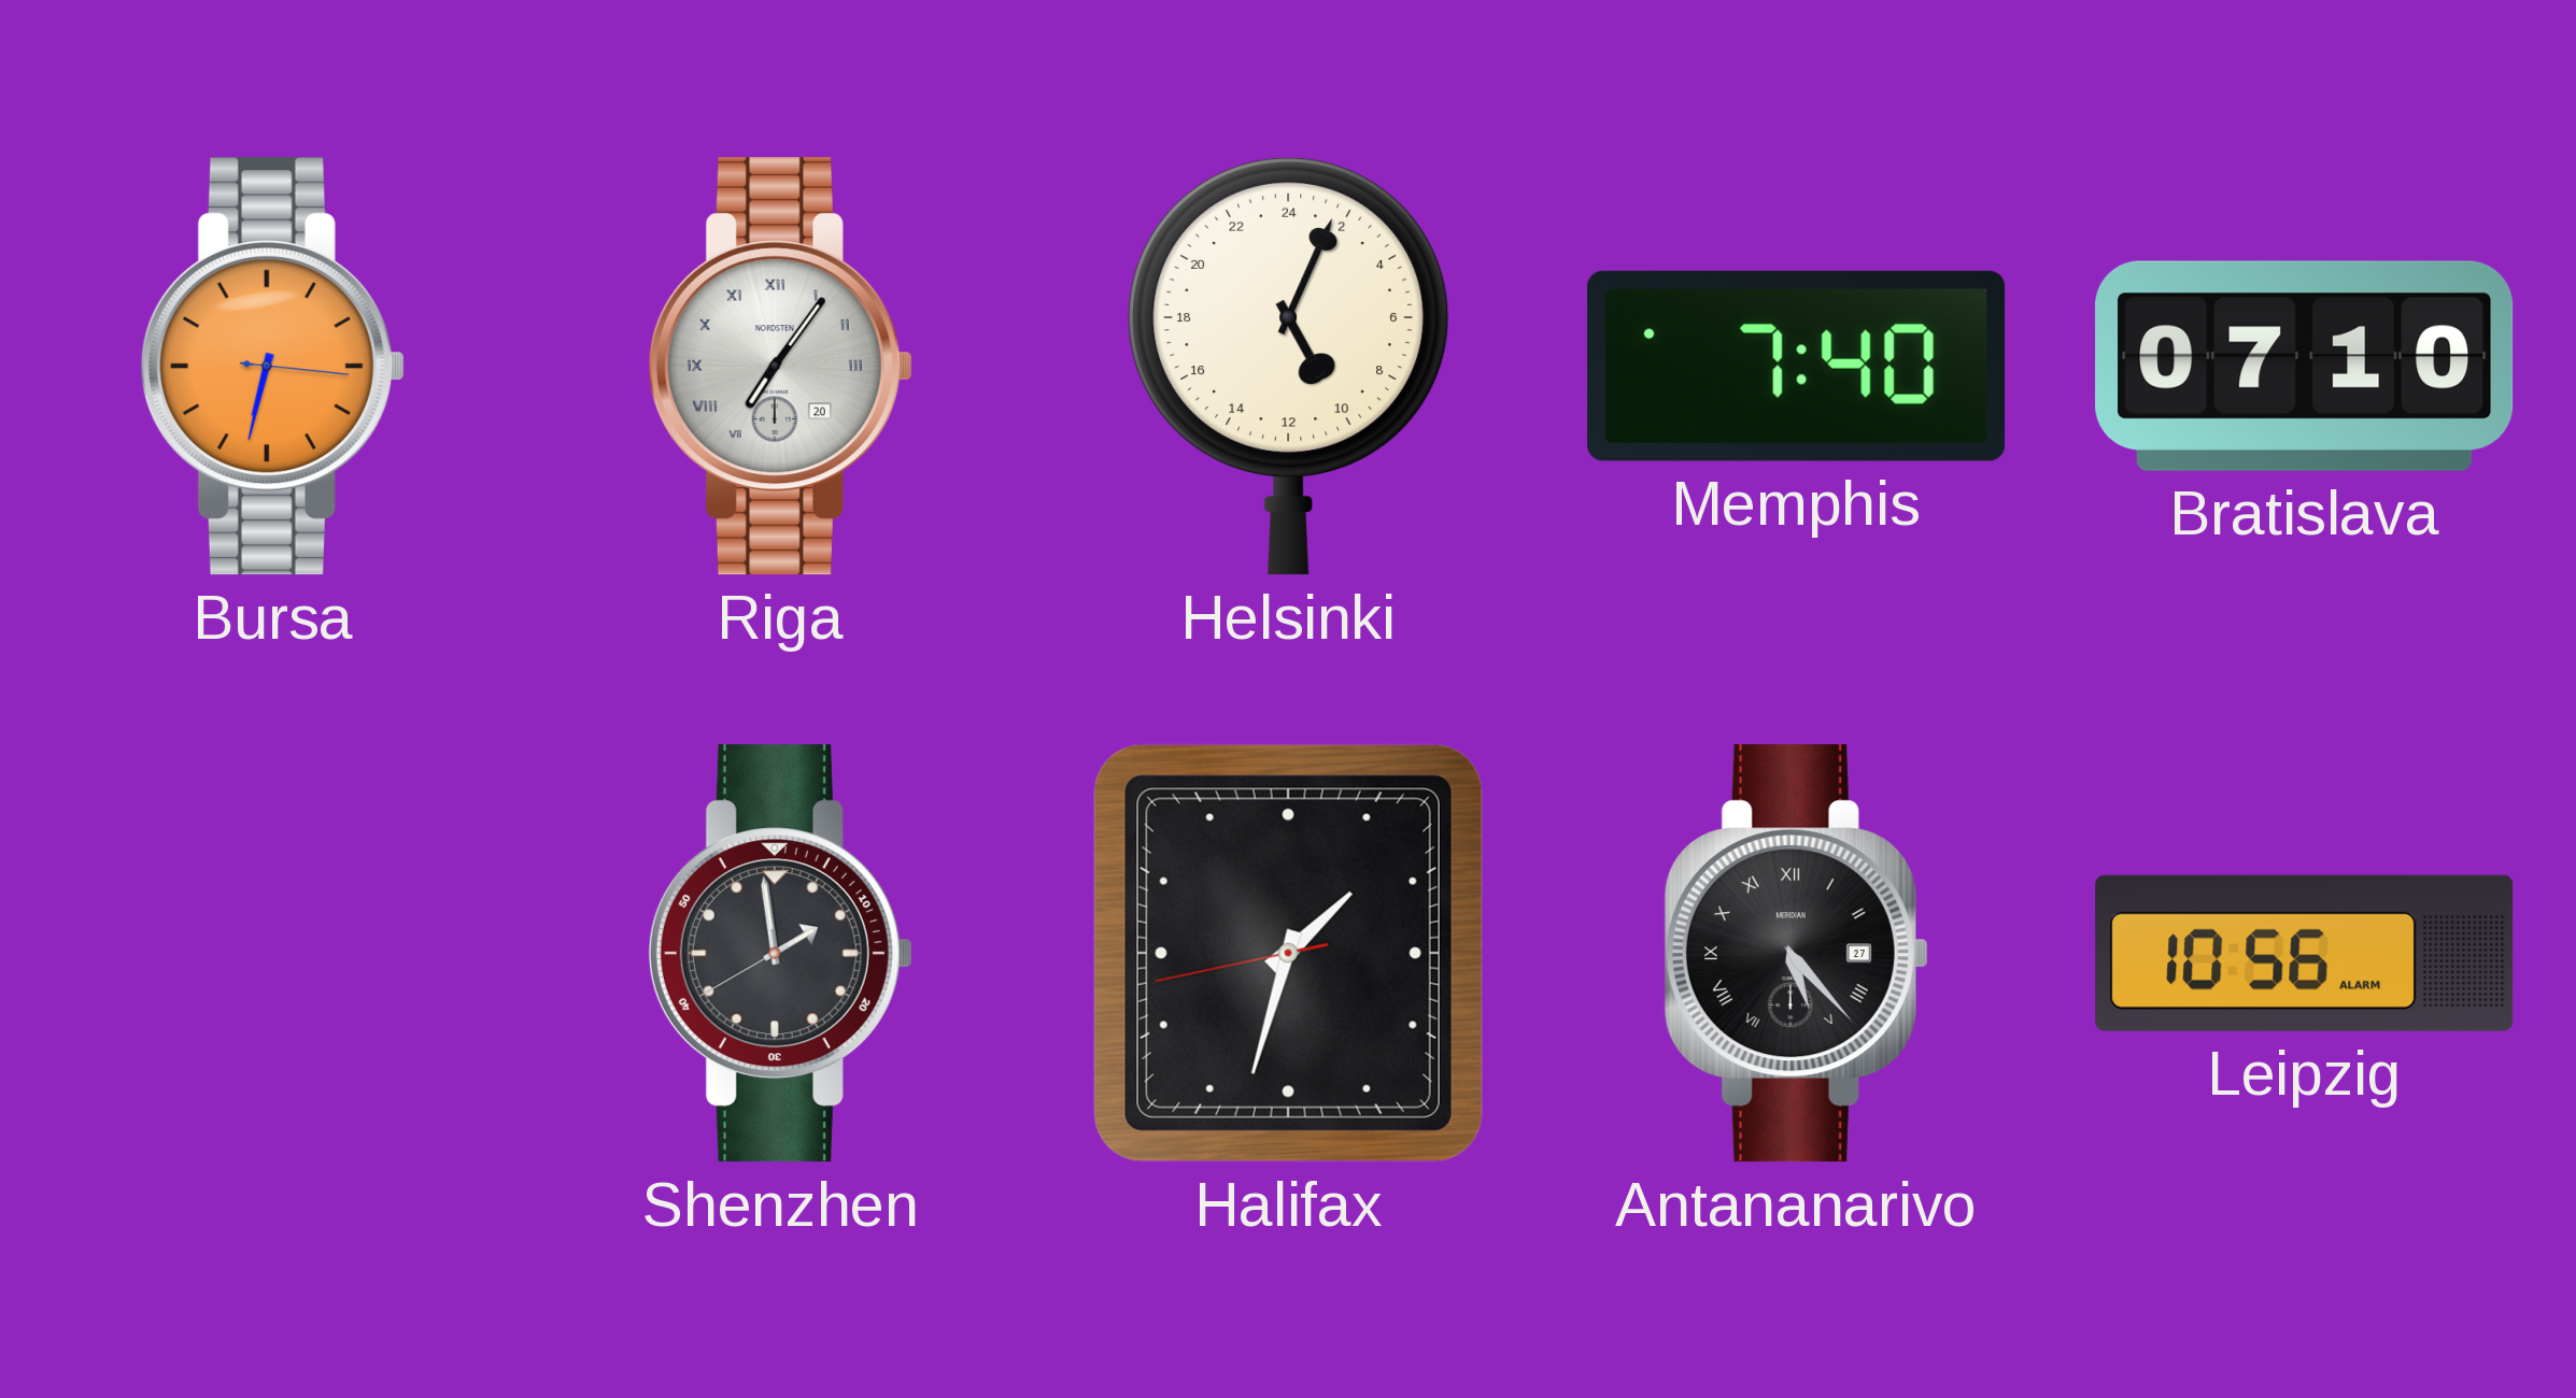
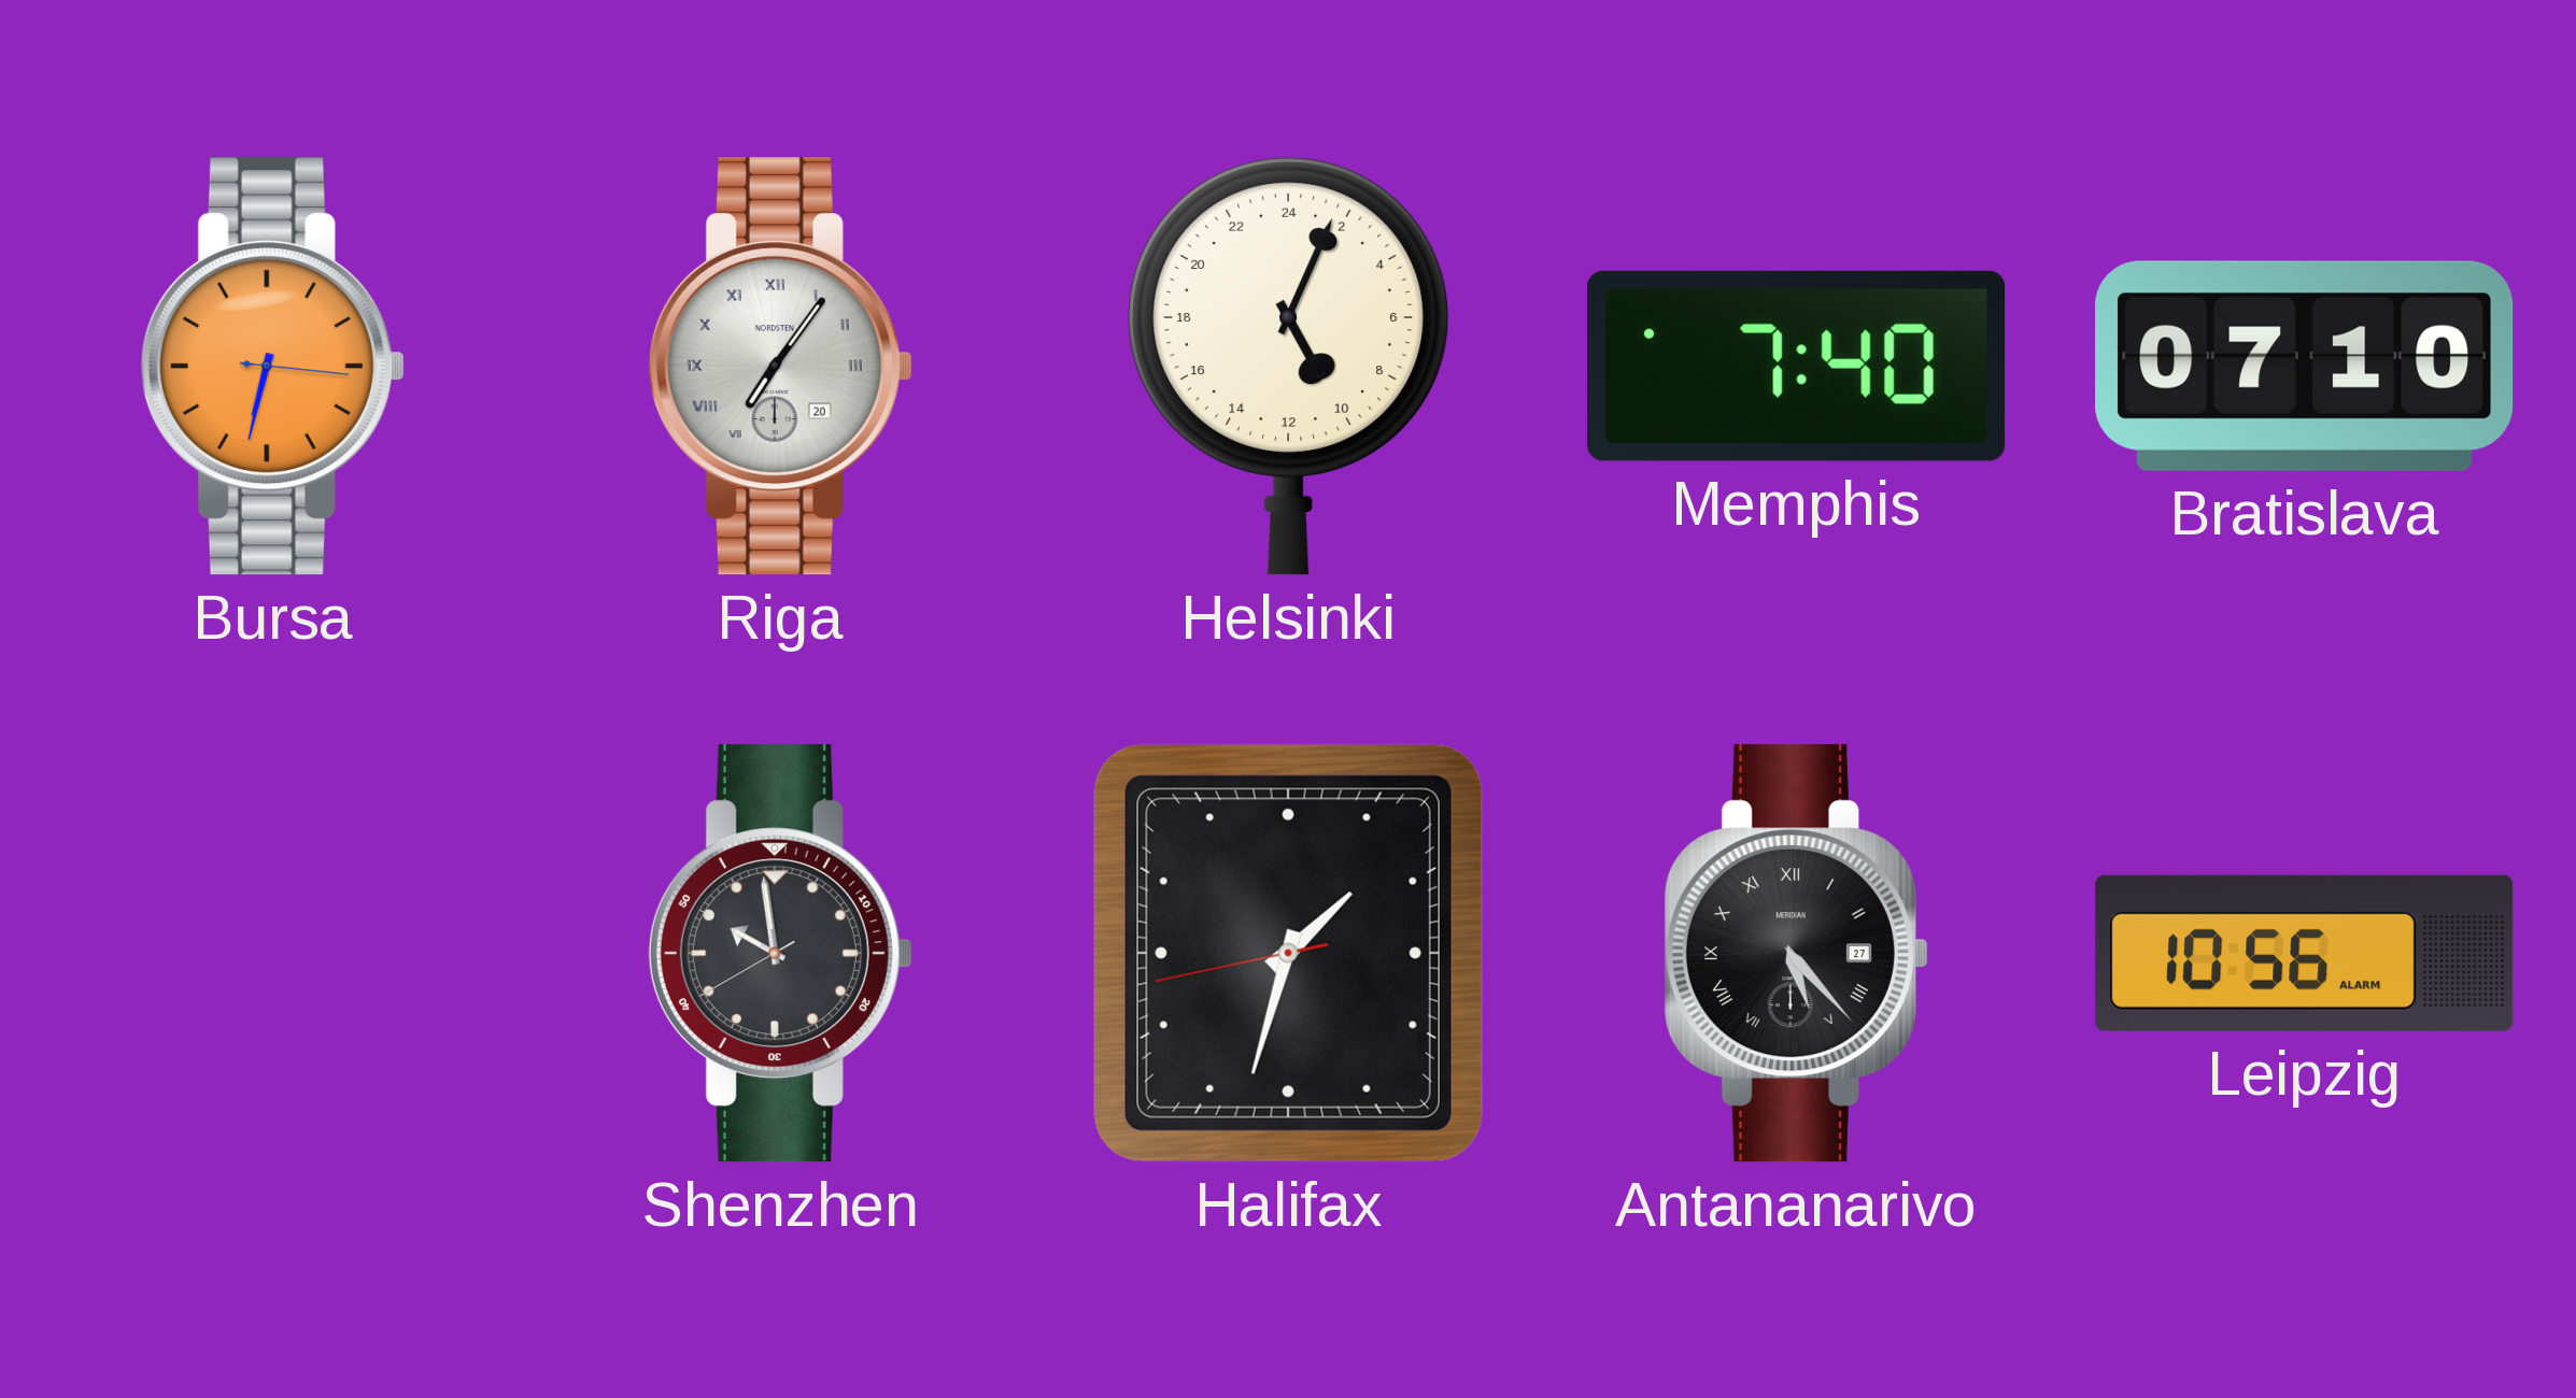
Shenzhen: 1:58 -> 9:58
